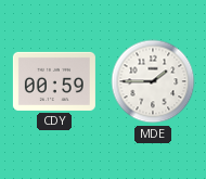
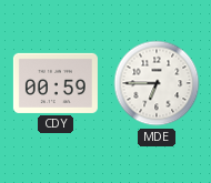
MDE: 1:45 -> 6:45
